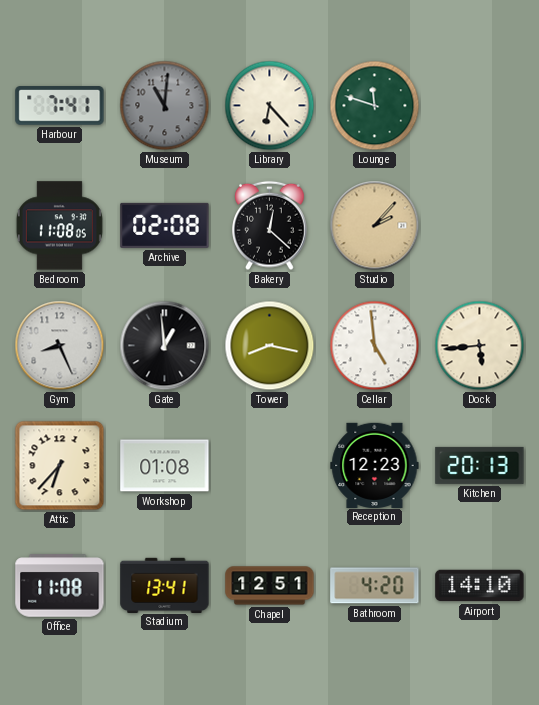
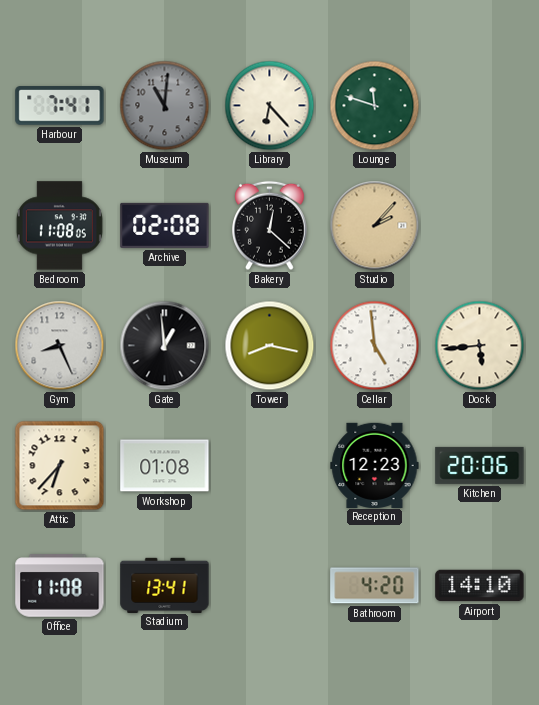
Kitchen: 20:13 -> 20:06
Chapel: 12:51 -> none
